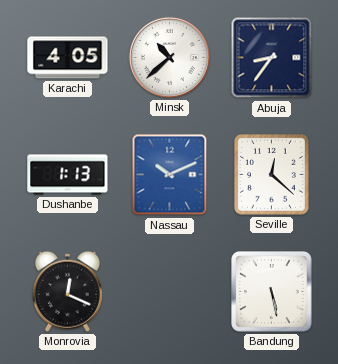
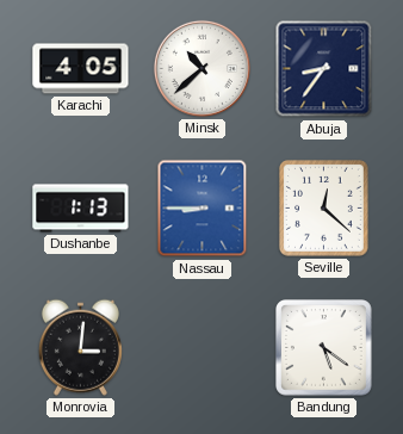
Nassau: 10:11 -> 8:45
Monrovia: 12:19 -> 3:01
Bandung: 5:28 -> 5:21
